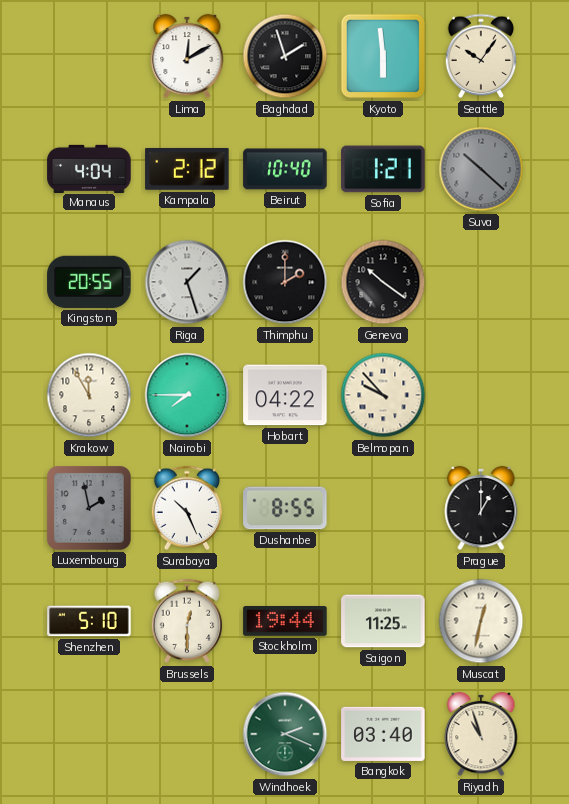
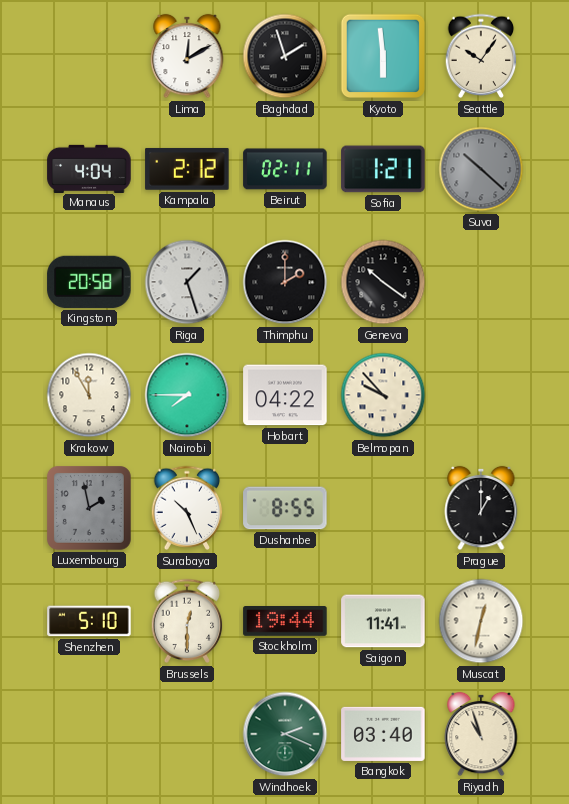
Beirut: 10:40 -> 02:11
Kingston: 20:55 -> 20:58
Saigon: 11:25 -> 11:41
